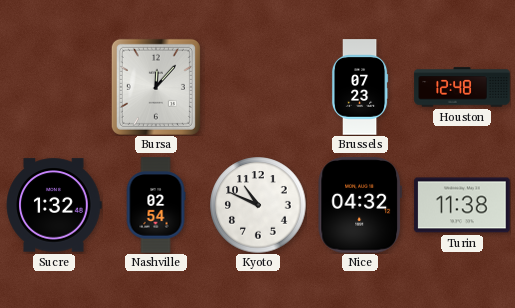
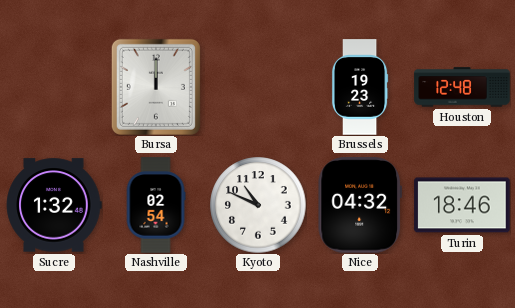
Bursa: 12:07 -> 12:00
Brussels: 07:23 -> 19:23
Turin: 11:38 -> 18:46
